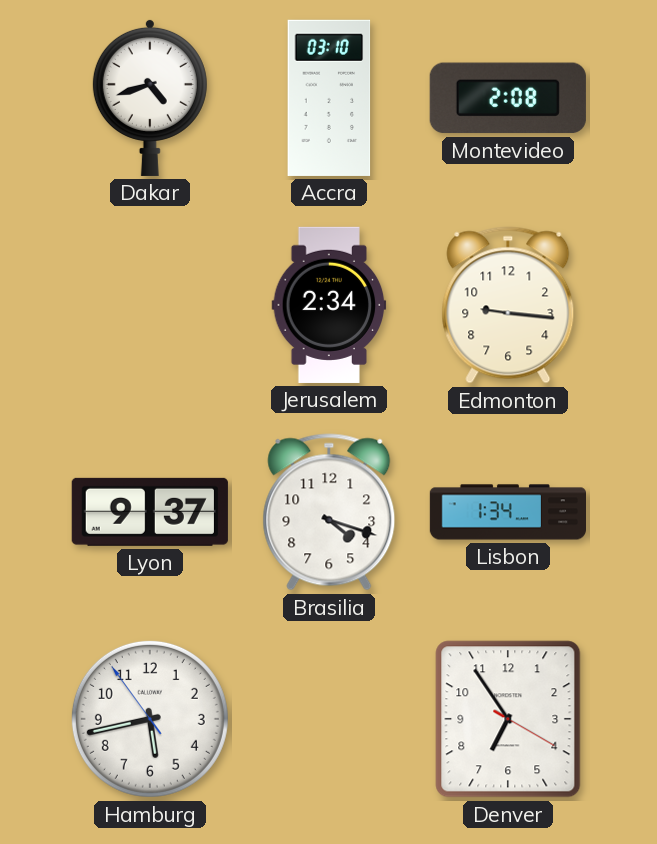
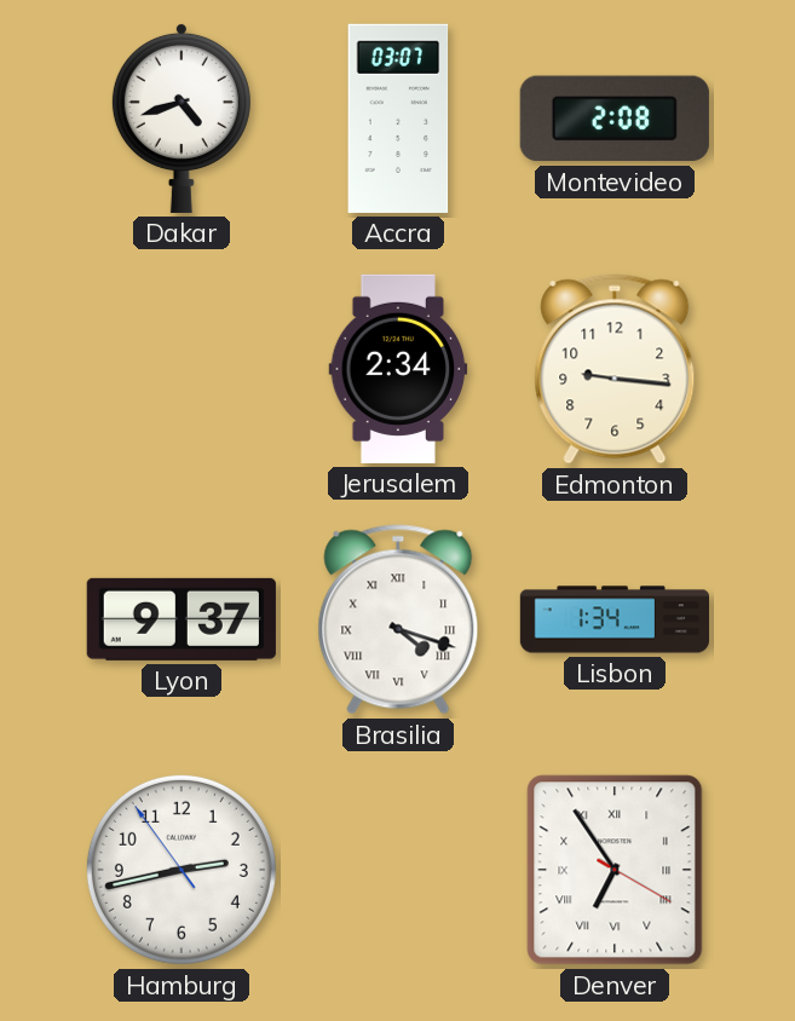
Accra: 03:10 -> 03:07
Brasilia numerals: Arabic -> Roman
Hamburg: 5:42 -> 2:42
Denver numerals: Arabic -> Roman
